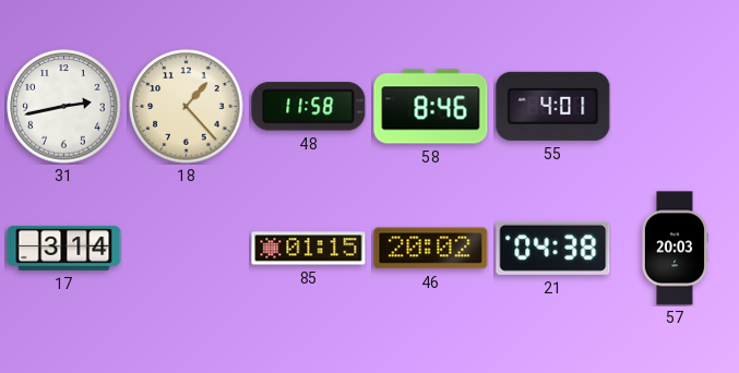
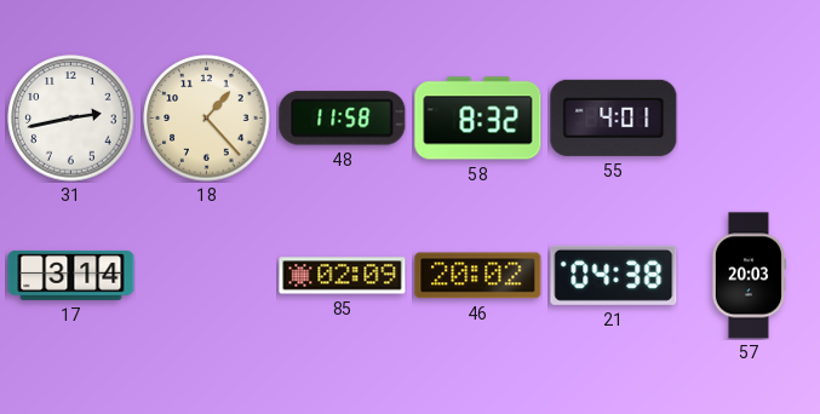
58: 8:46 -> 8:32
85: 01:15 -> 02:09
